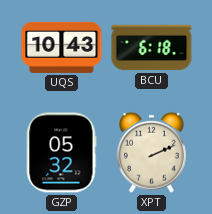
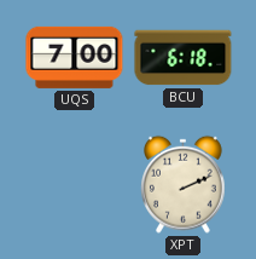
UQS: 10:43 -> 7:00
GZP: 05:32 -> none
